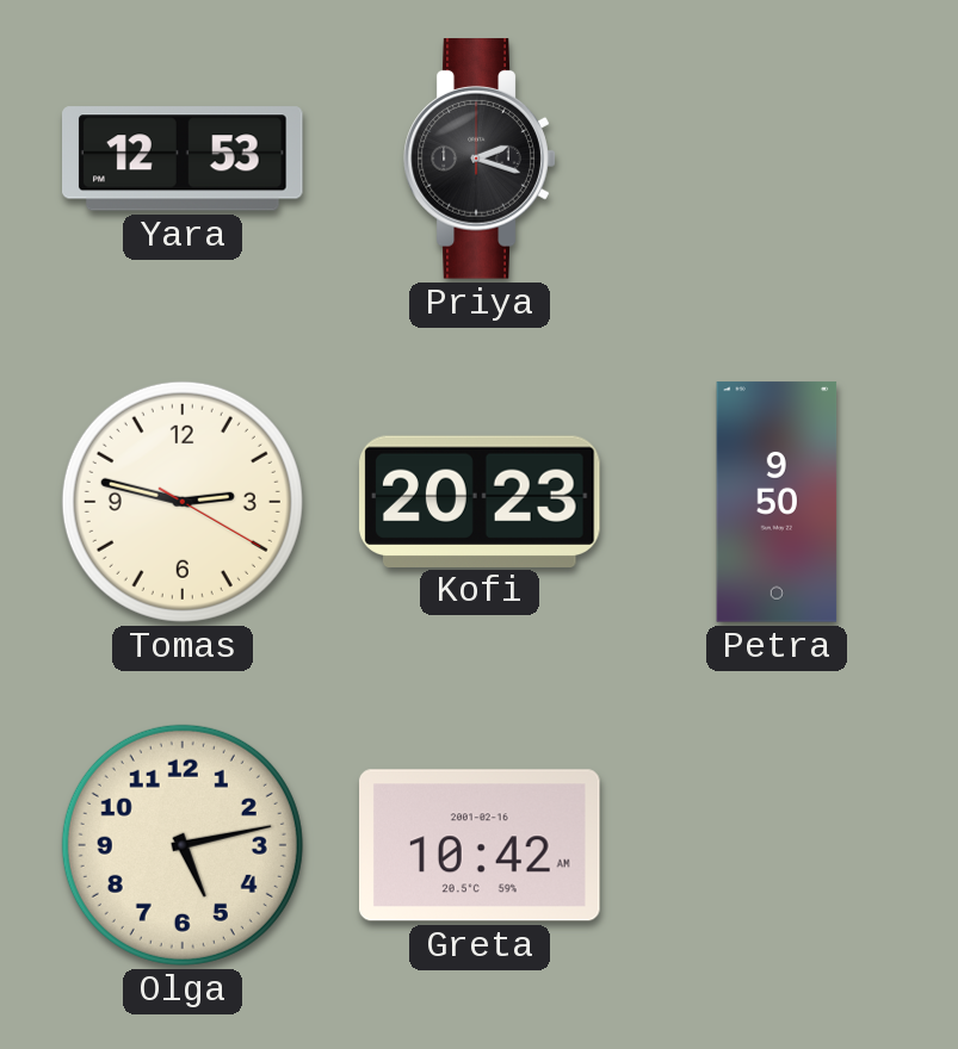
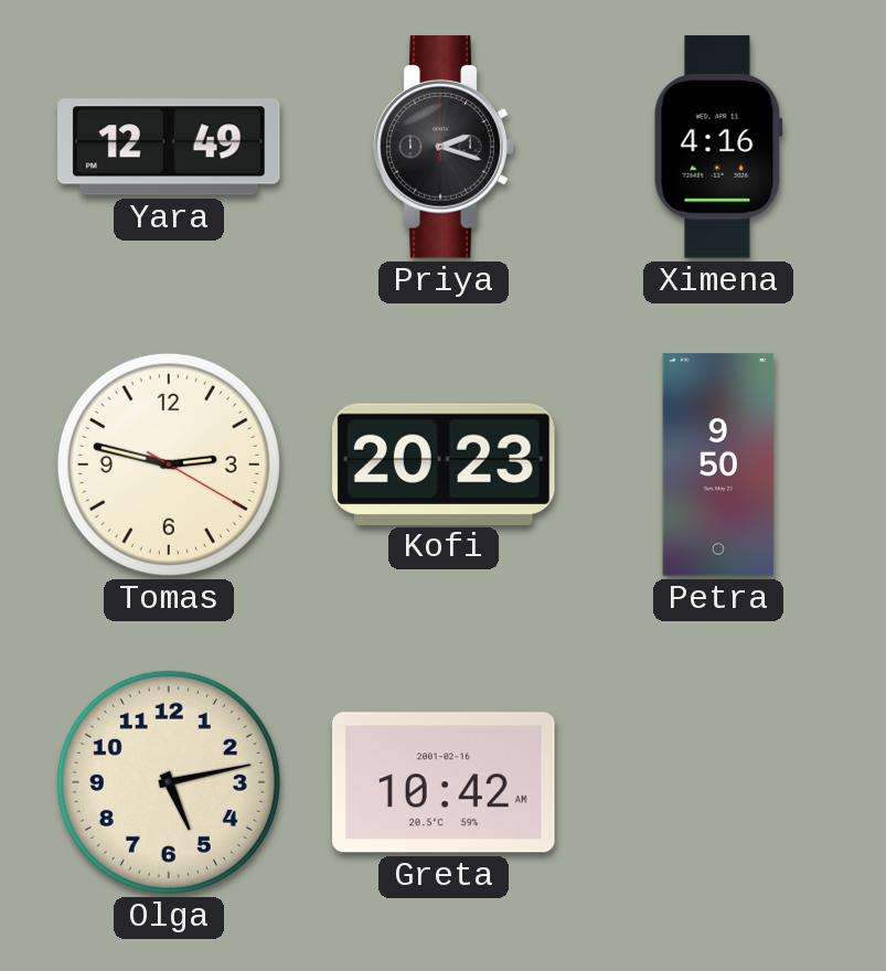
Yara: 12:53 -> 12:49
Ximena: none -> 4:16
